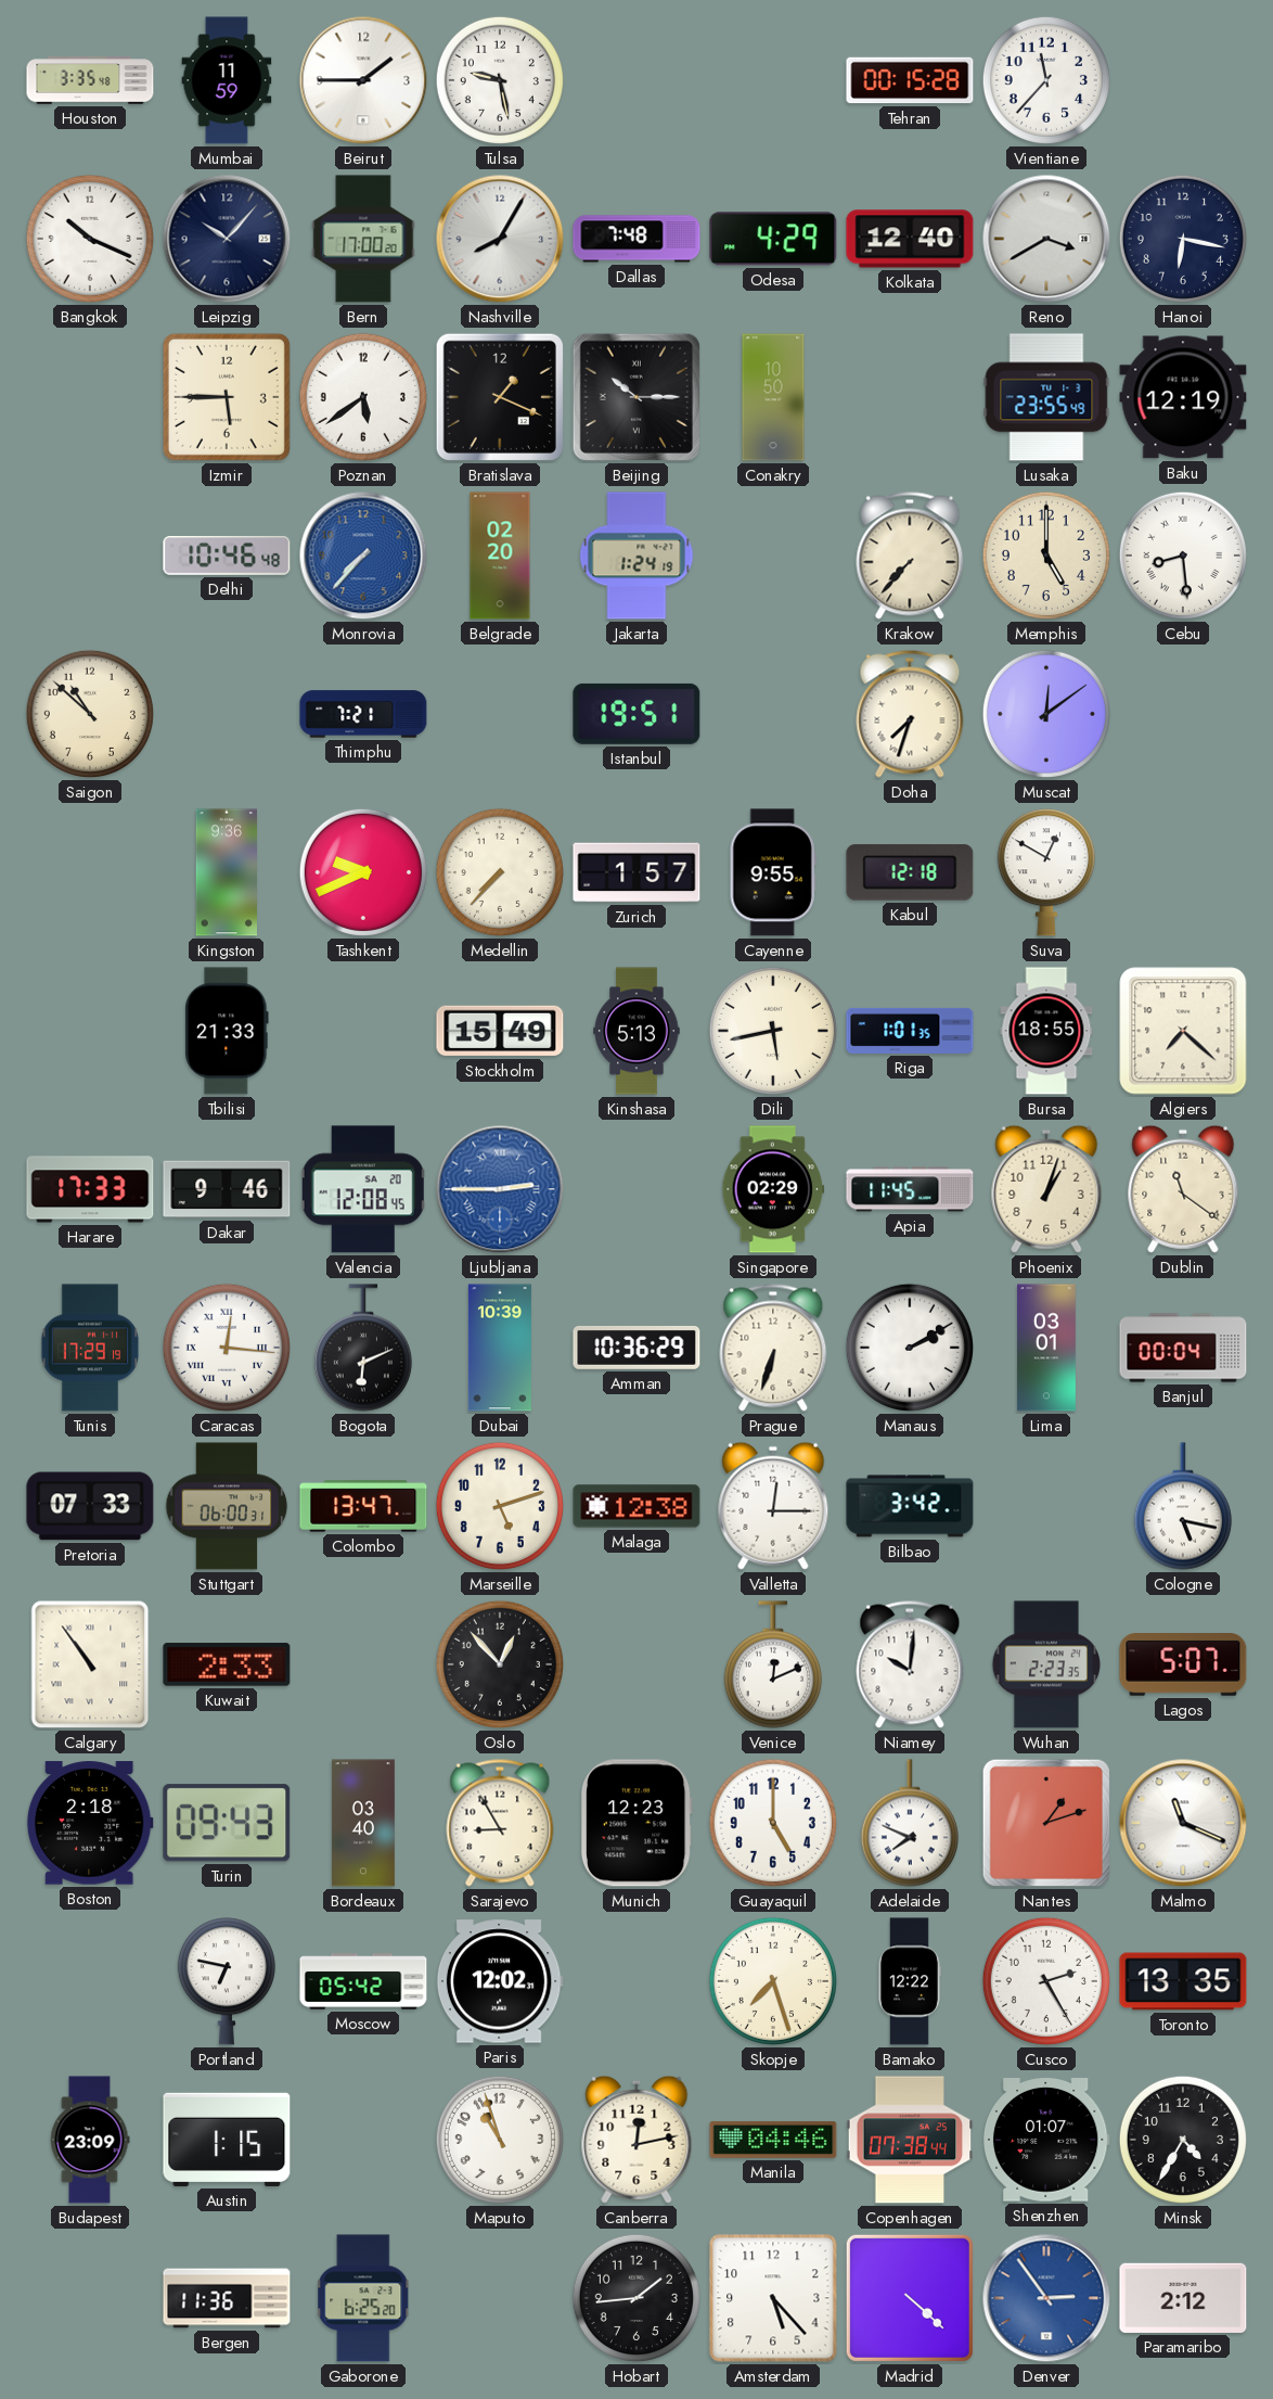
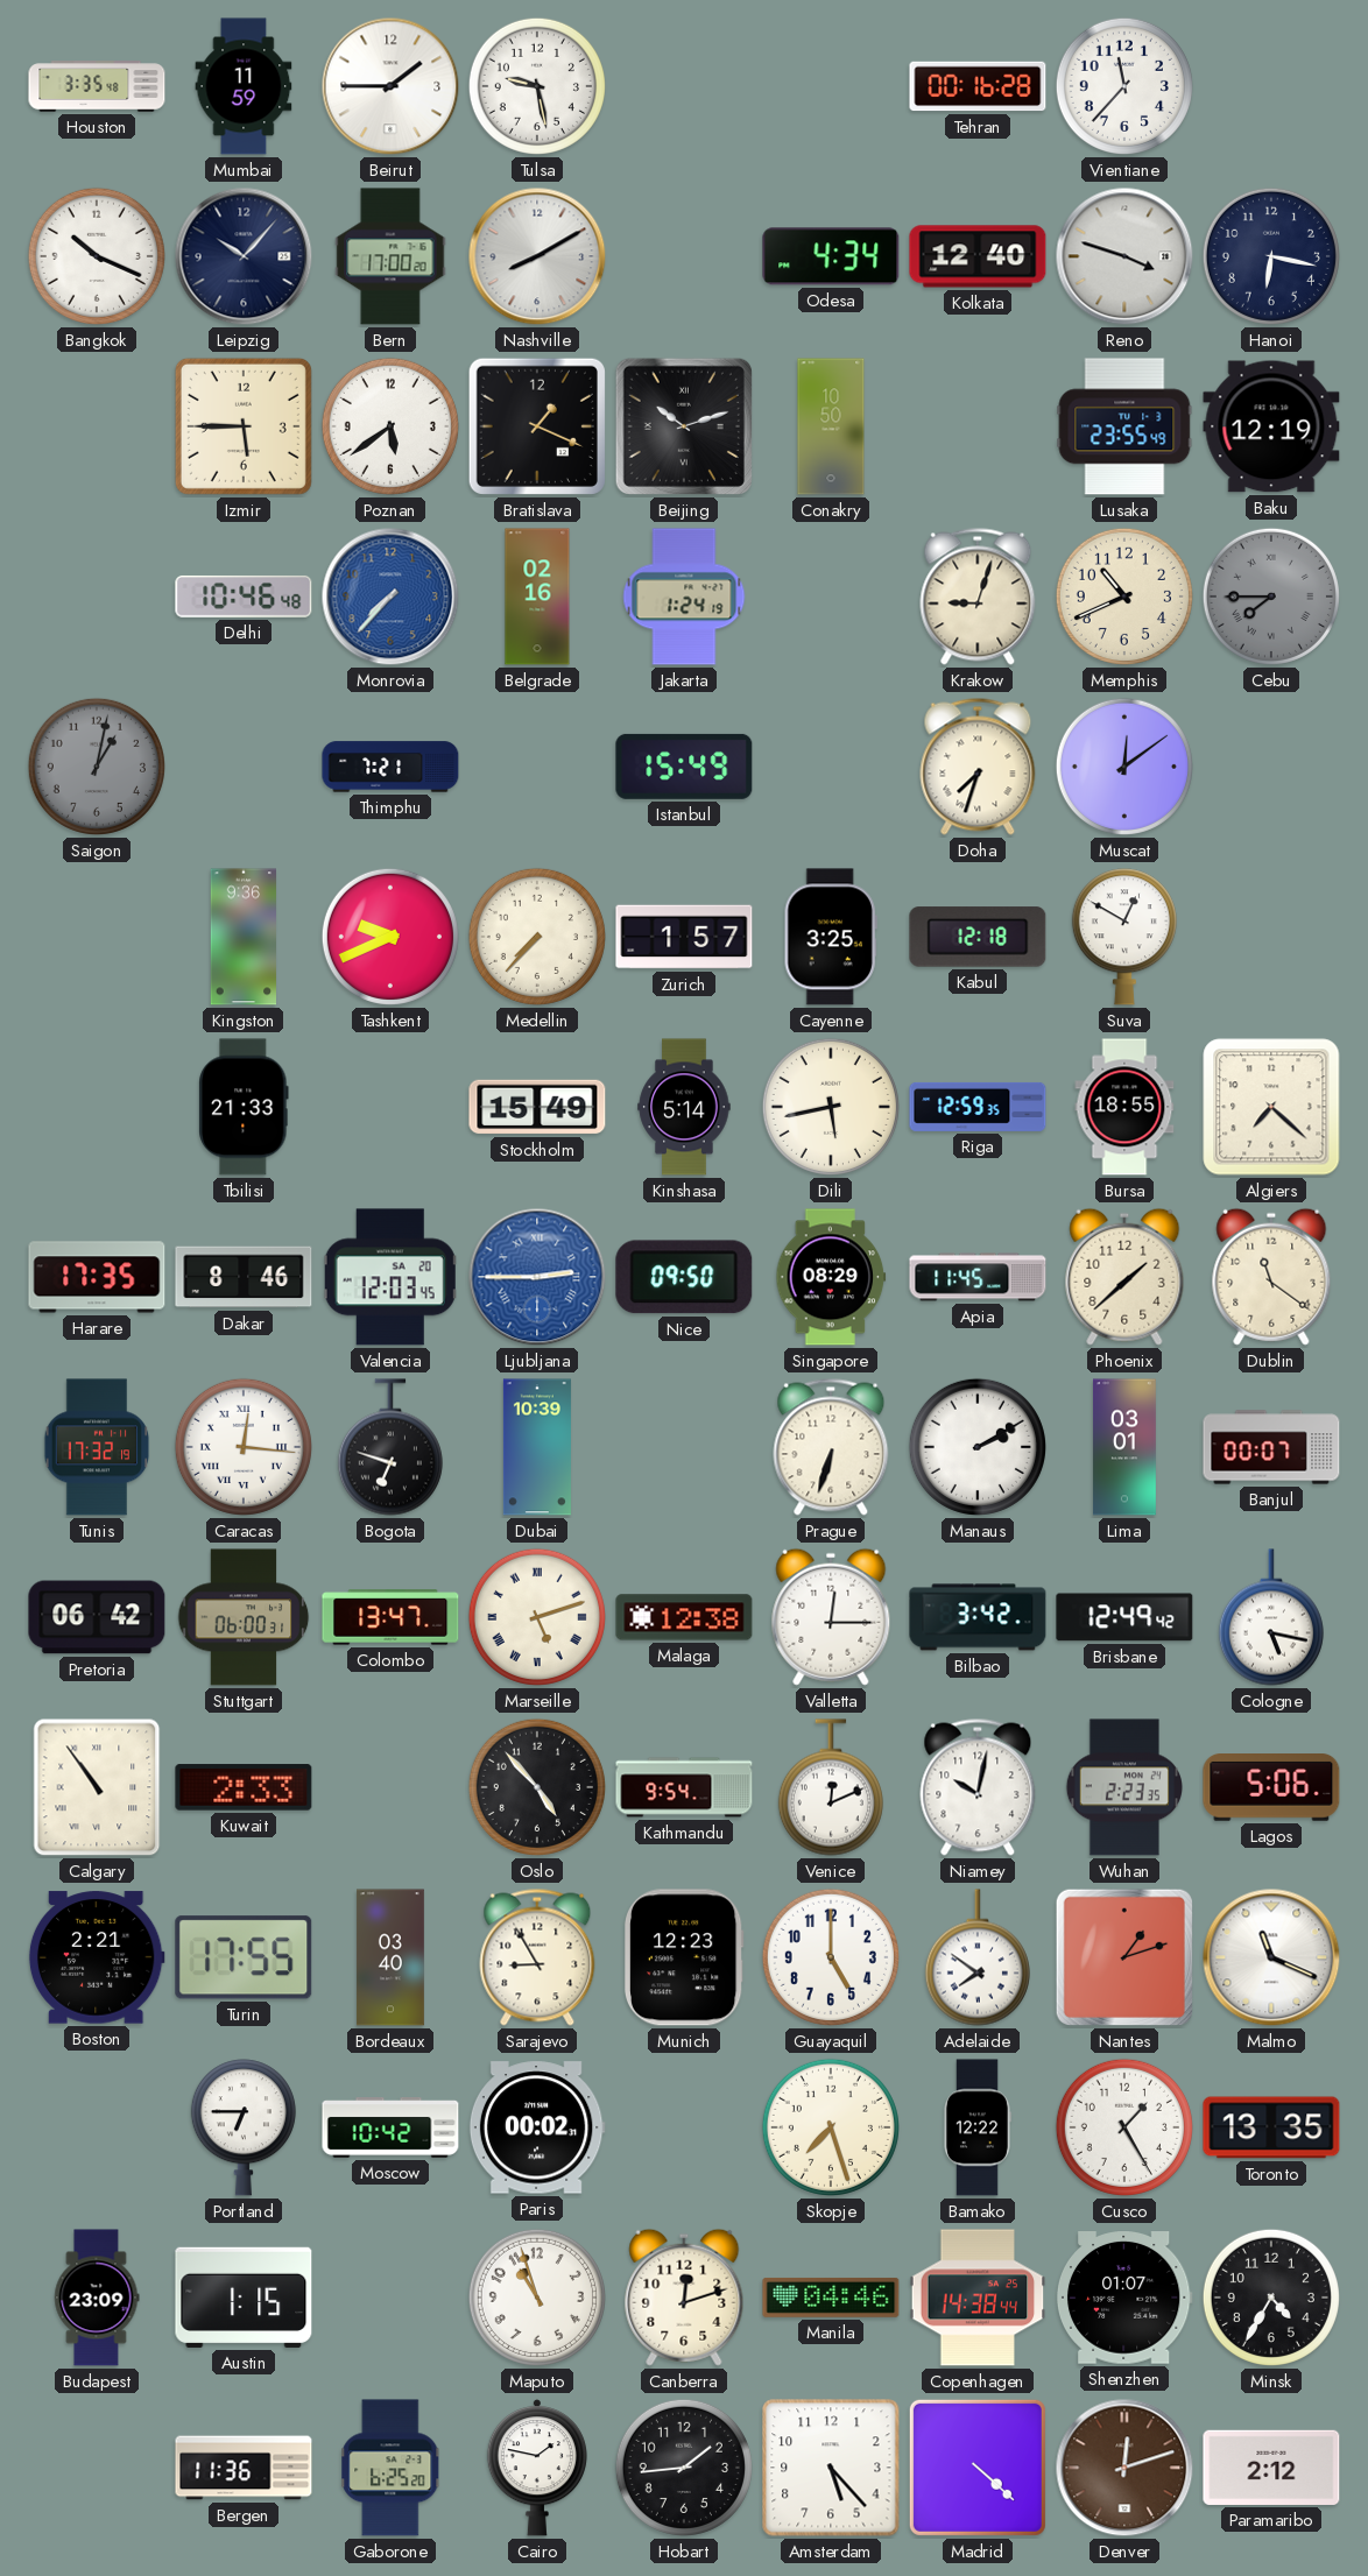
Tehran: 00:15 -> 00:16
Nashville: 8:05 -> 8:10
Dallas: 7:48 -> none
Odesa: 4:29 -> 4:34
Reno: 3:40 -> 3:48
Beijing: 10:15 -> 10:12
Belgrade: 02:20 -> 02:16
Krakow: 7:37 -> 9:03
Memphis: 5:00 -> 10:41
Cebu: 8:29 -> 7:45
Cebu dial: white -> grey
Saigon: 10:52 -> 1:02
Saigon dial: cream -> grey
Istanbul: 19:51 -> 15:49
Cayenne: 9:55 -> 3:25
Kinshasa: 5:13 -> 5:14
Riga: 1:01 -> 12:59
Harare: 17:33 -> 17:35
Dakar: 9:46 -> 8:46
Valencia: 12:08 -> 12:03
Nice: none -> 09:50
Singapore: 02:29 -> 08:29
Phoenix: 1:03 -> 1:38
Tunis: 17:29 -> 17:32
Bogota: 6:11 -> 6:48
Amman: 10:36 -> none
Banjul: 00:04 -> 00:07
Pretoria: 07:33 -> 06:42
Marseille numerals: Arabic -> Roman
Brisbane: none -> 12:49
Oslo: 12:53 -> 4:53
Kathmandu: none -> 9:54
Niamey: 10:01 -> 10:02
Lagos: 5:07 -> 5:06
Boston: 2:18 -> 2:21
Turin: 09:43 -> 17:55
Adelaide: 7:49 -> 7:51
Portland: 6:47 -> 6:45
Moscow: 05:42 -> 10:42
Paris: 12:02 -> 00:02
Cusco: 2:25 -> 1:25
Canberra: 12:13 -> 12:12
Copenhagen: 07:38 -> 14:38
Cairo: none -> 1:47
Denver: 2:54 -> 12:12
Denver dial: blue -> brown
